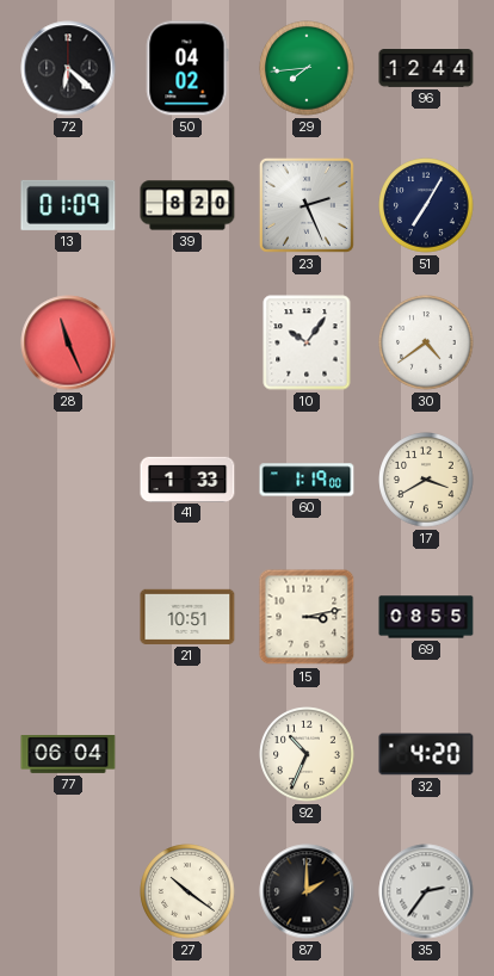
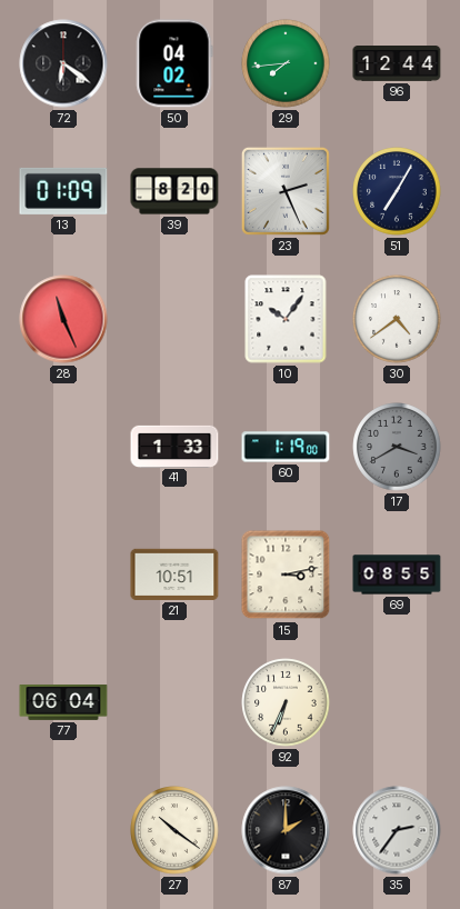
72: 6:22 -> 6:21
17 dial: cream -> grey
92: 10:34 -> 6:34
32: 4:20 -> none
